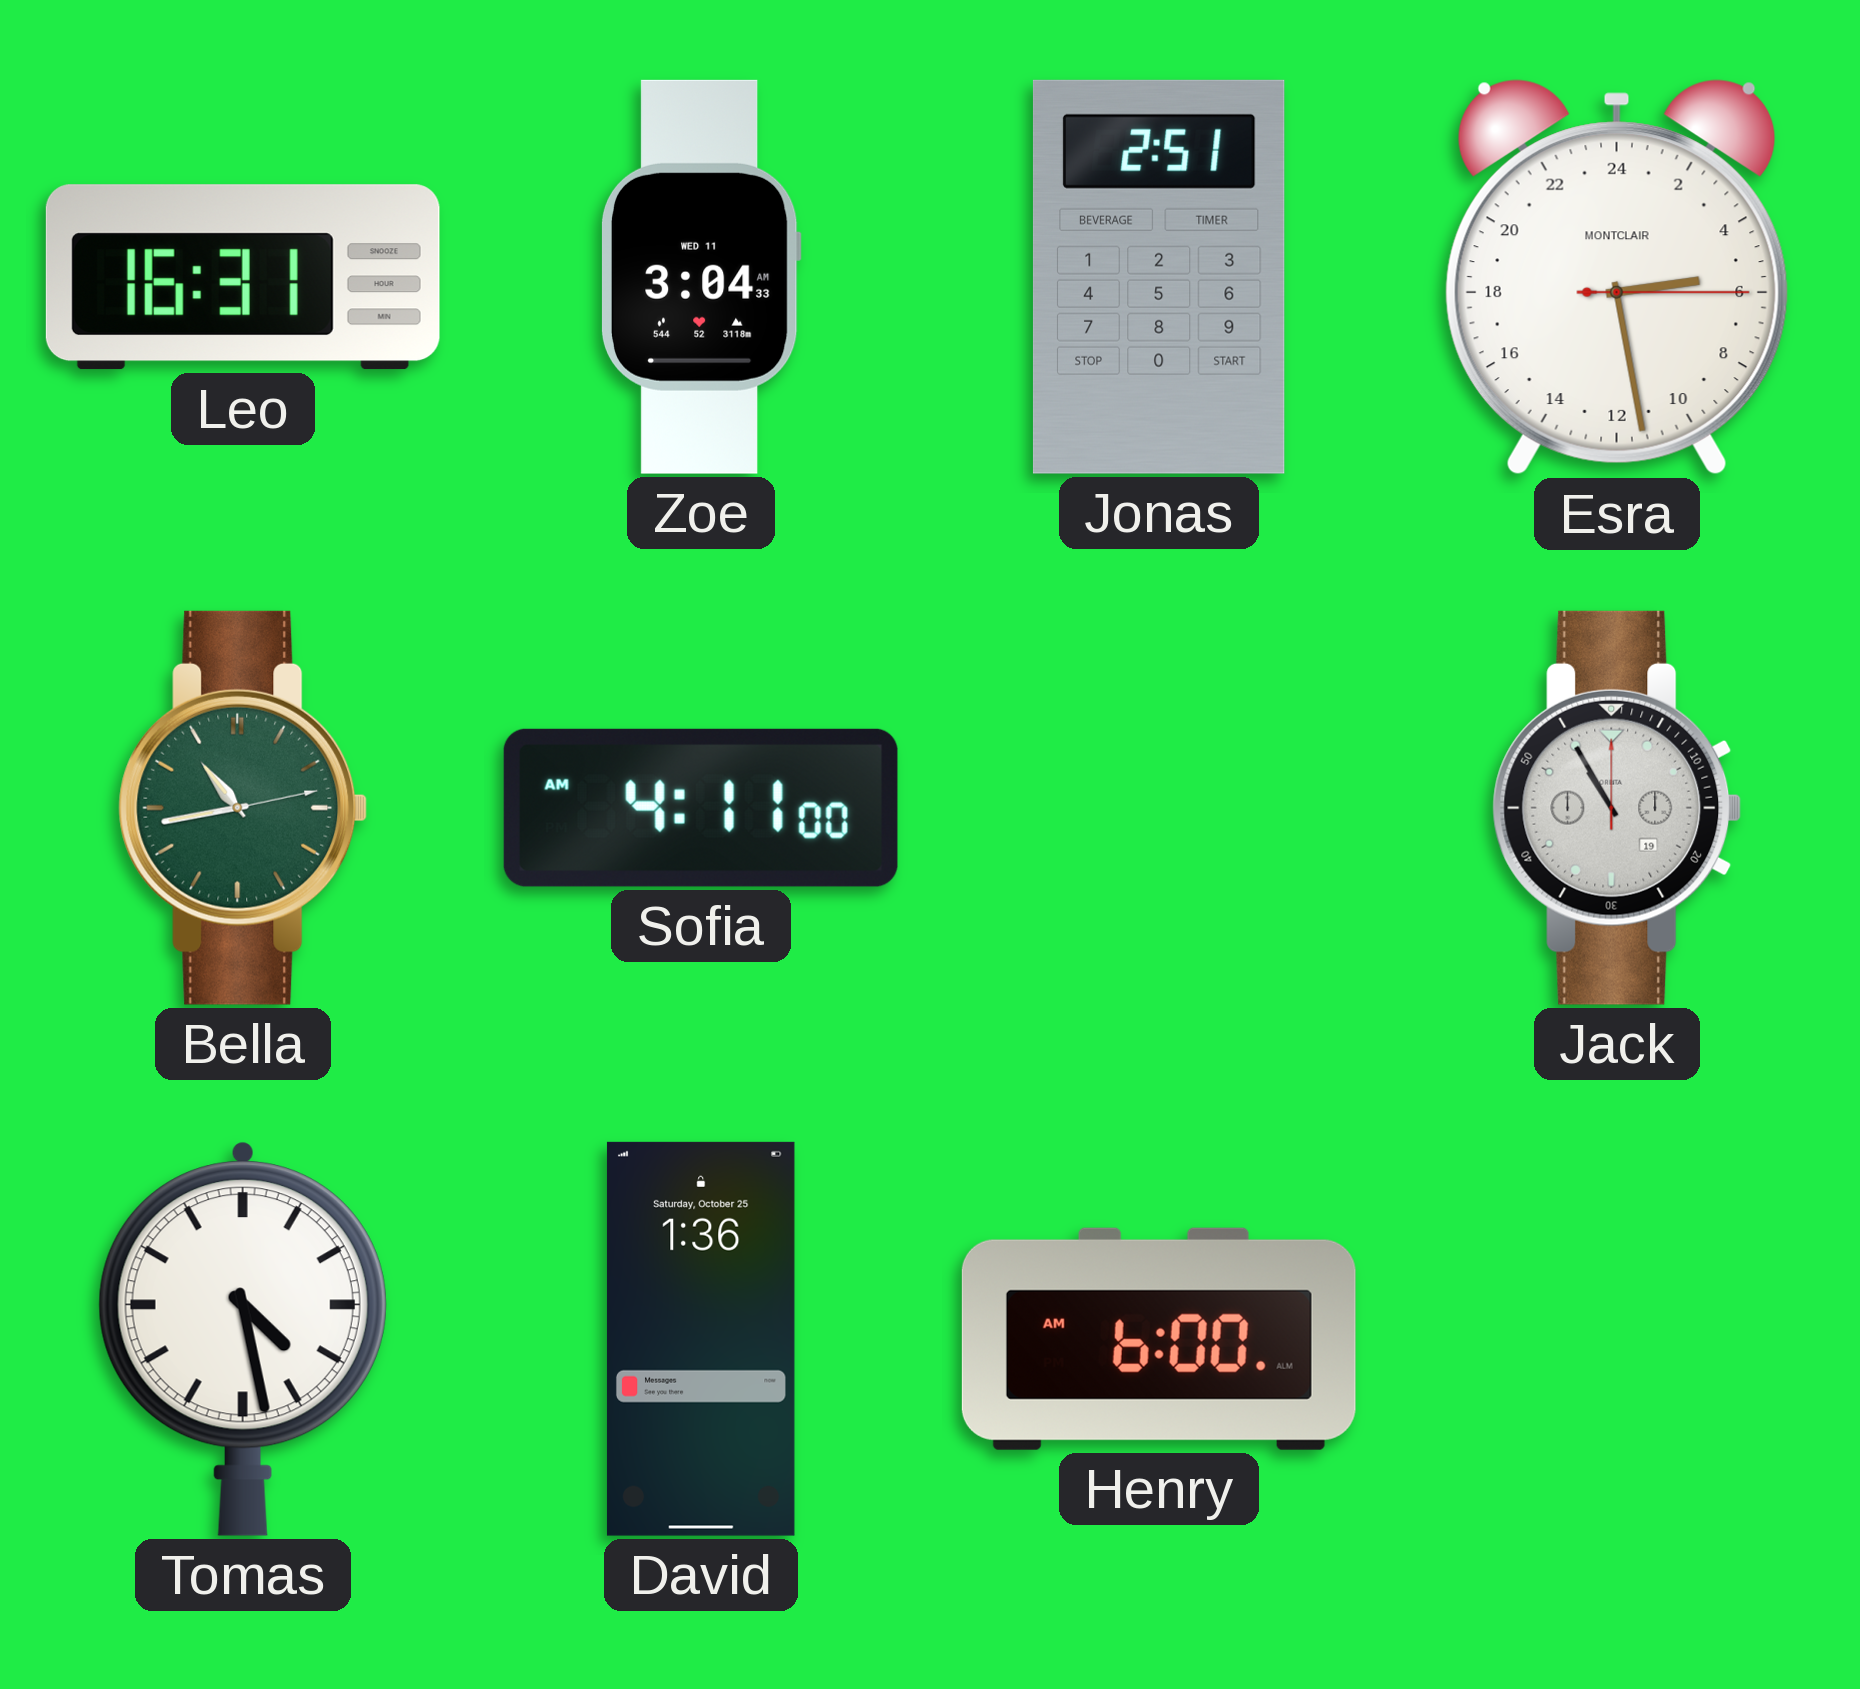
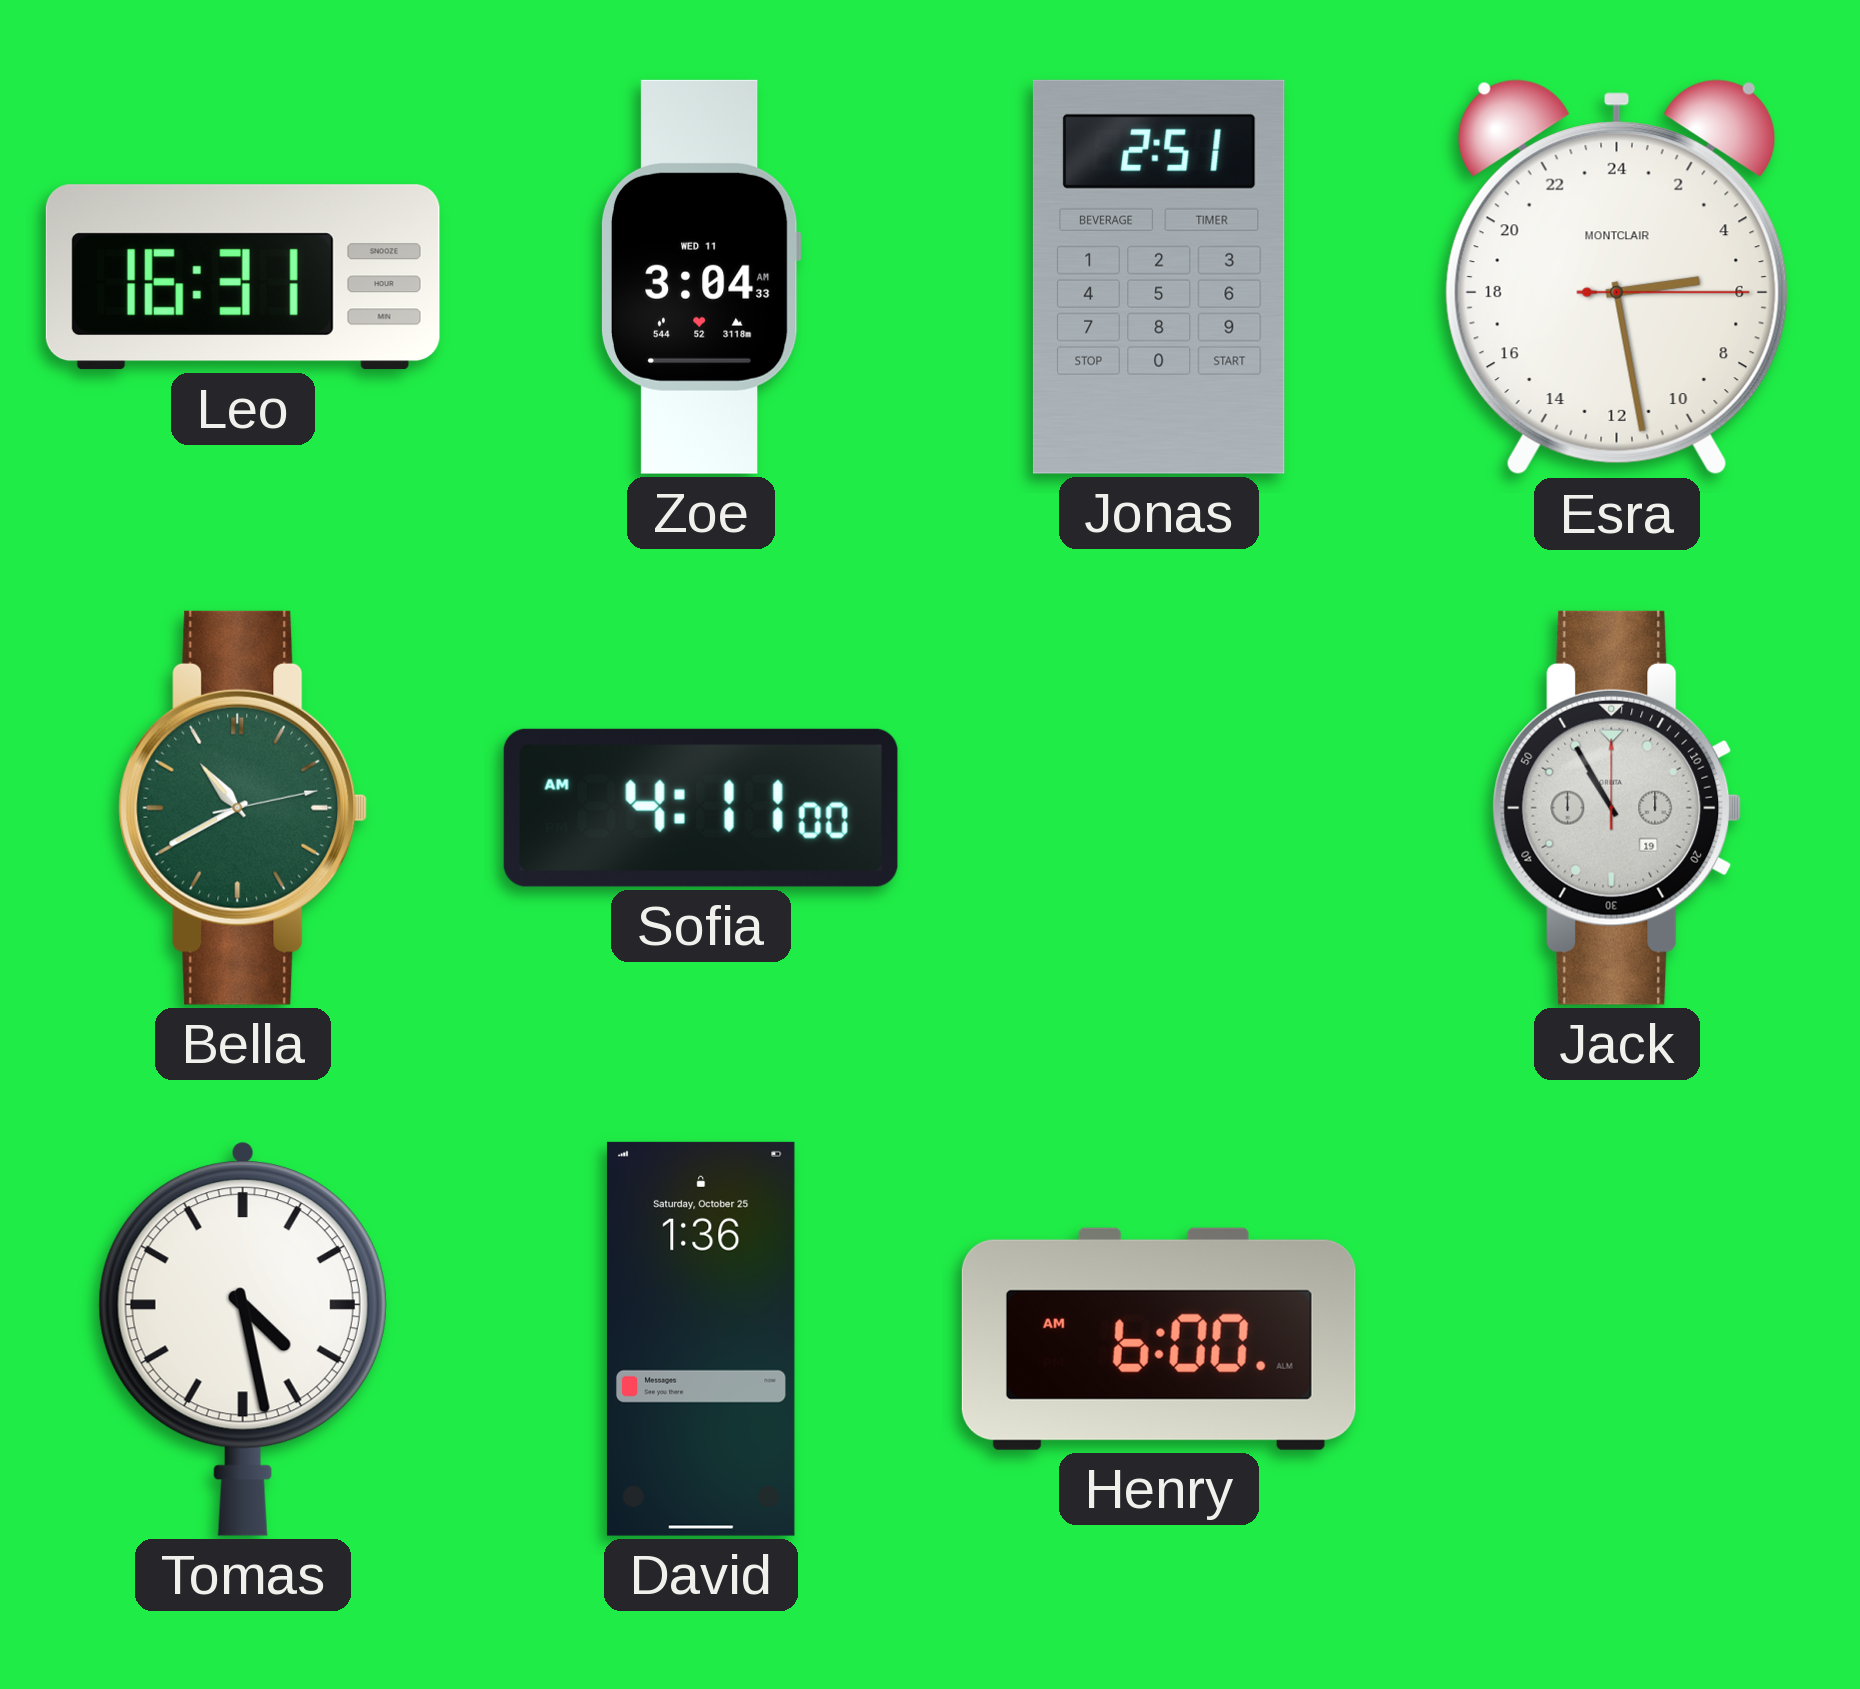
Bella: 10:43 -> 10:40
